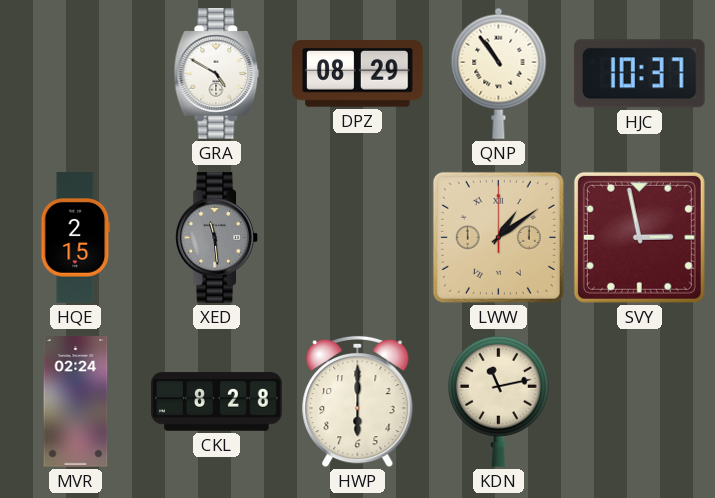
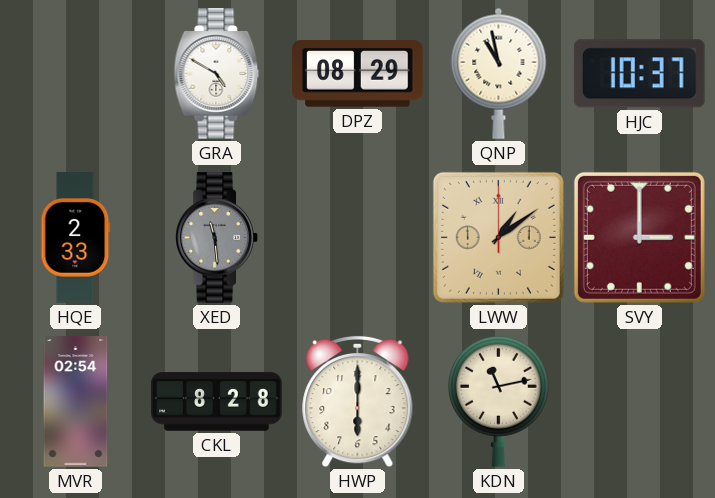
QNP: 10:54 -> 10:58
HQE: 2:15 -> 2:33
SVY: 2:58 -> 3:00
MVR: 02:24 -> 02:54
